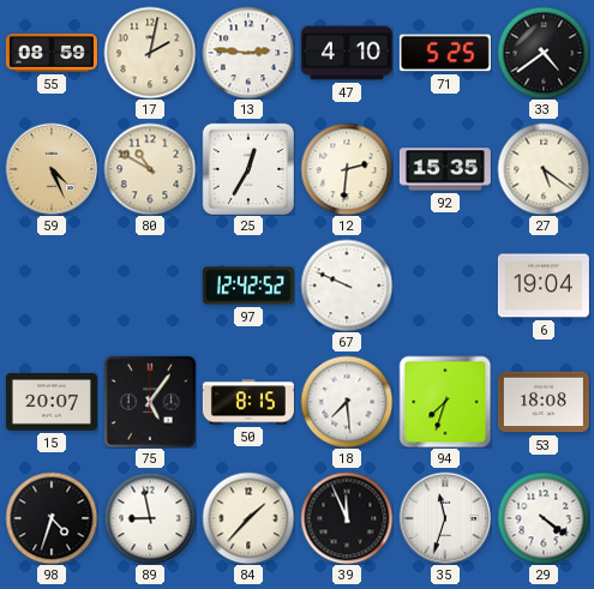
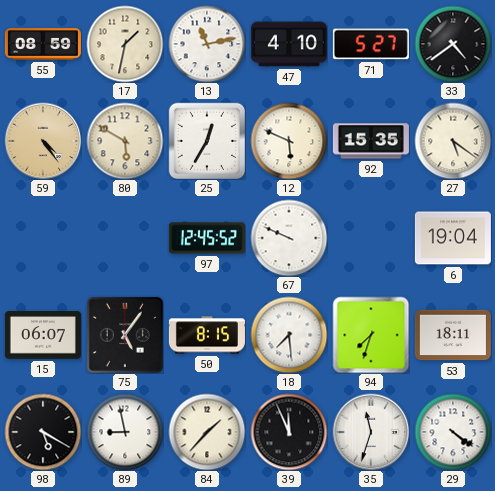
17: 2:02 -> 1:32
13: 2:46 -> 11:13
71: 5:25 -> 5:27
59: 4:26 -> 4:24
80: 10:50 -> 5:50
12: 2:31 -> 5:49
97: 12:42 -> 12:45
15: 20:07 -> 06:07
53: 18:08 -> 18:11
98: 4:33 -> 5:20
